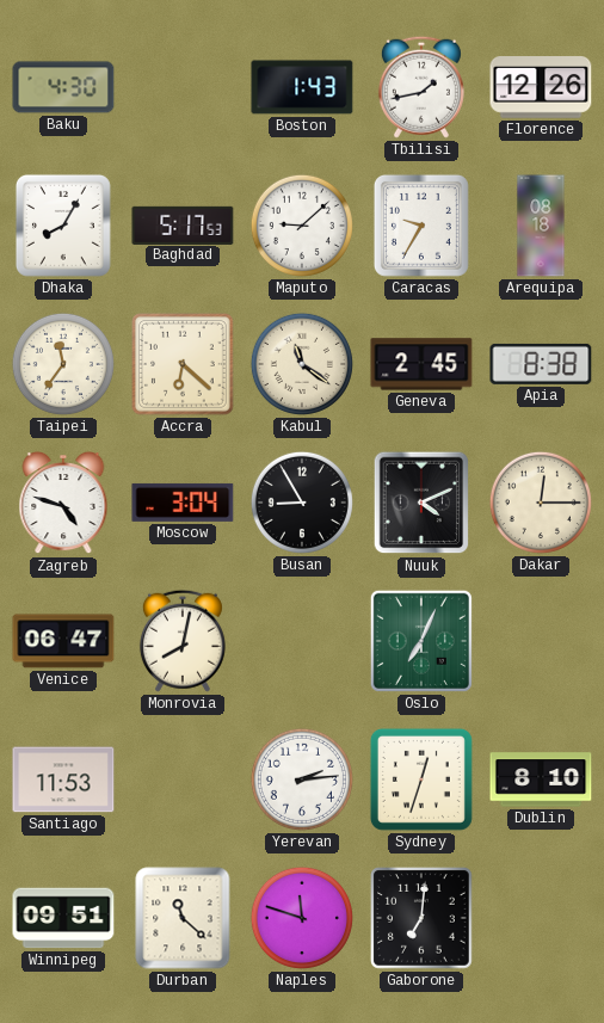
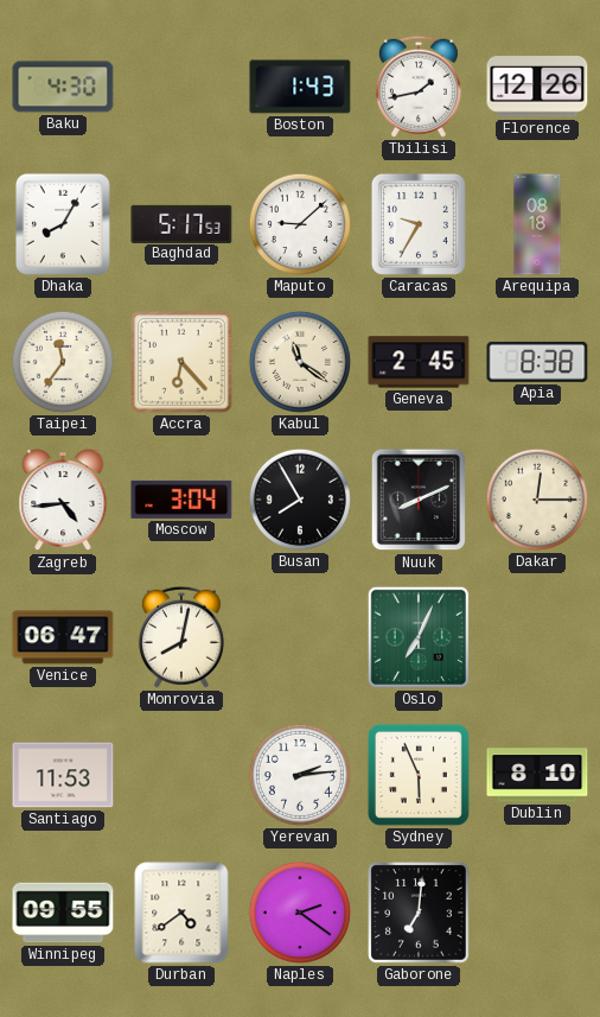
Accra: 6:22 -> 6:23
Zagreb: 4:48 -> 4:44
Busan: 8:55 -> 7:55
Nuuk: 4:11 -> 8:11
Sydney: 12:33 -> 5:56
Winnipeg: 09:51 -> 09:55
Durban: 11:22 -> 4:39
Naples: 11:48 -> 2:21
